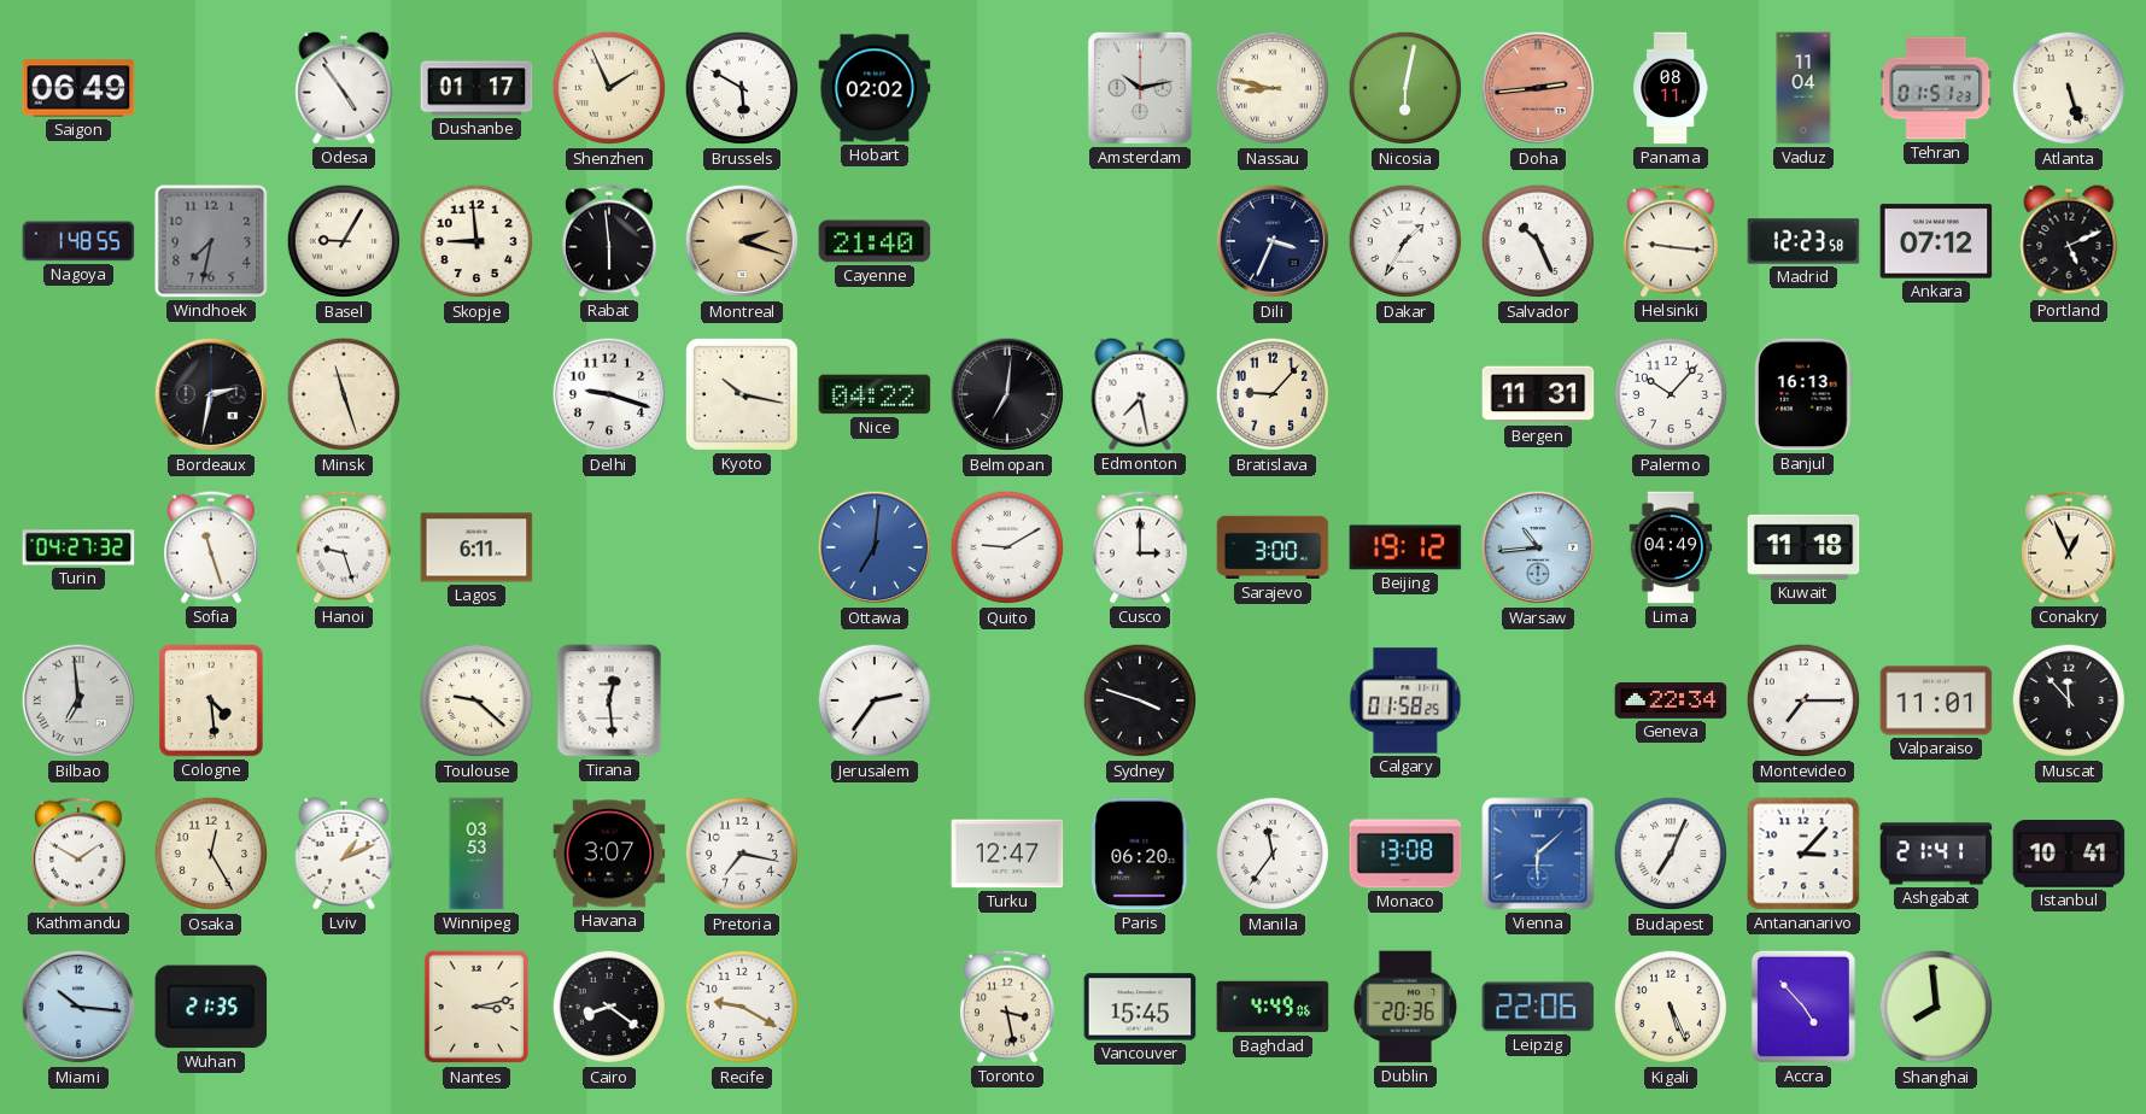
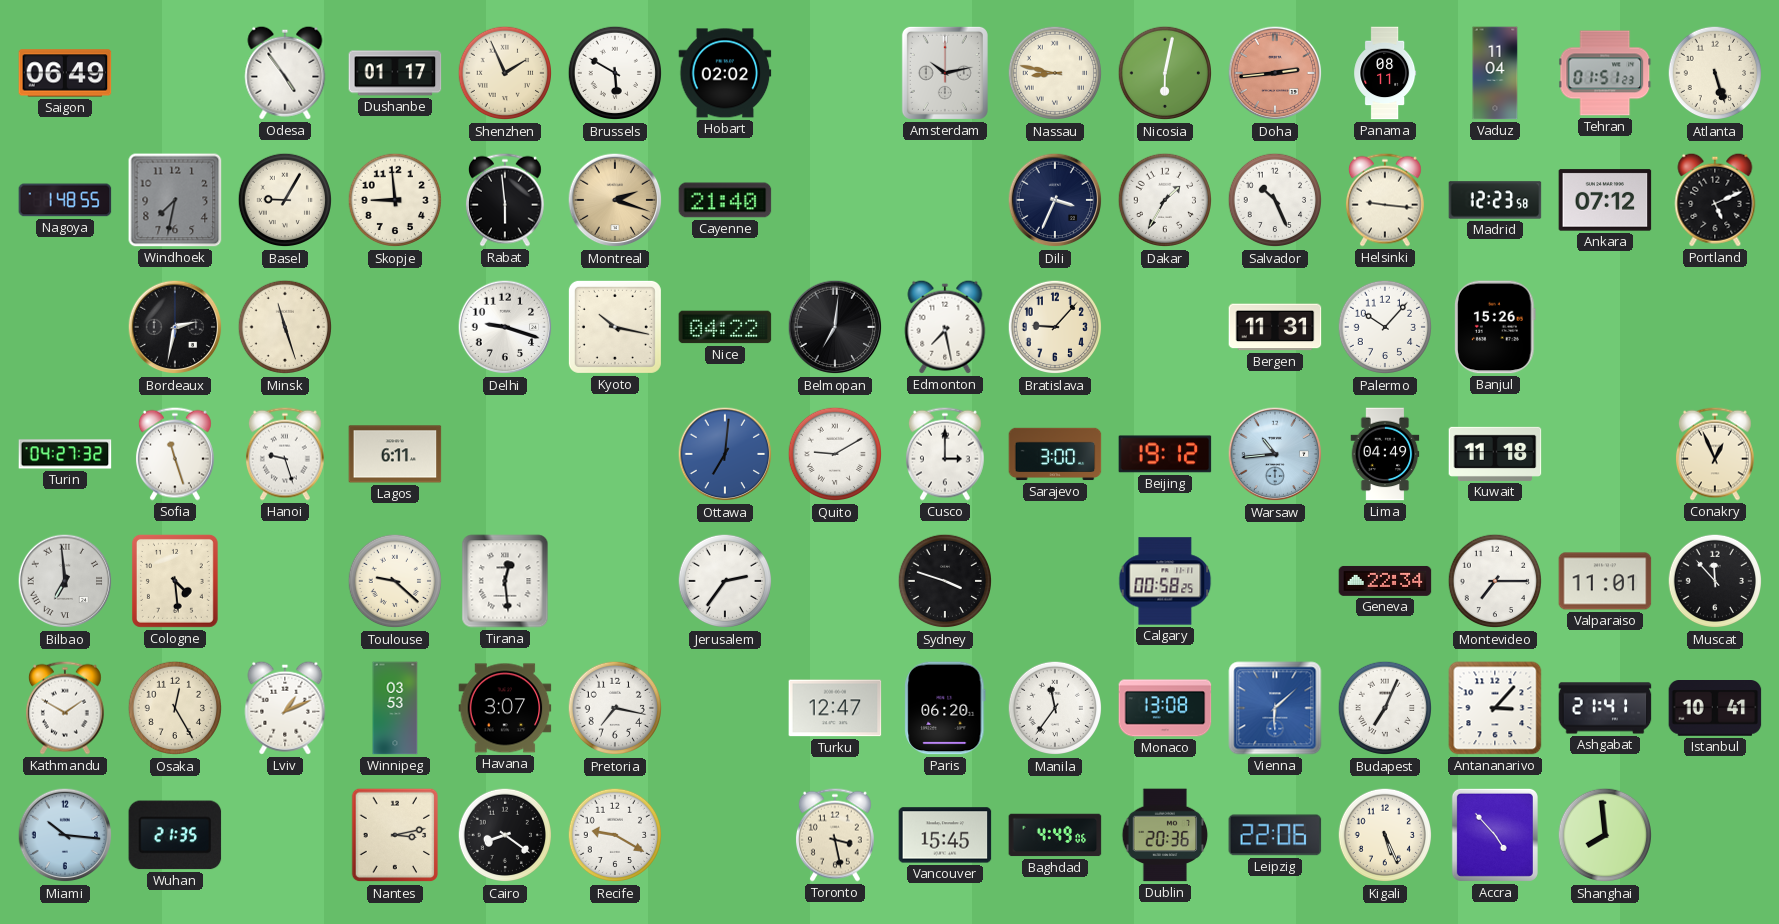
Banjul: 16:13 -> 15:26
Calgary: 01:58 -> 00:58
